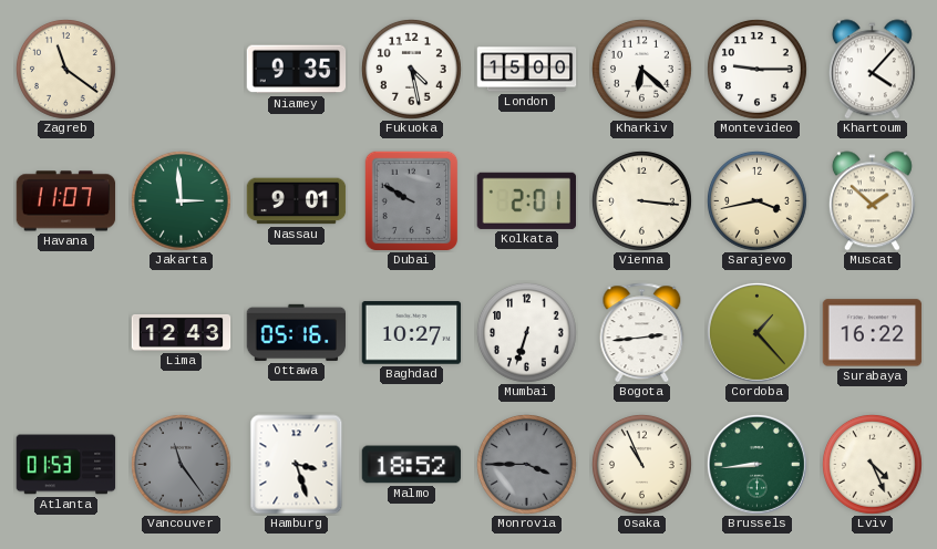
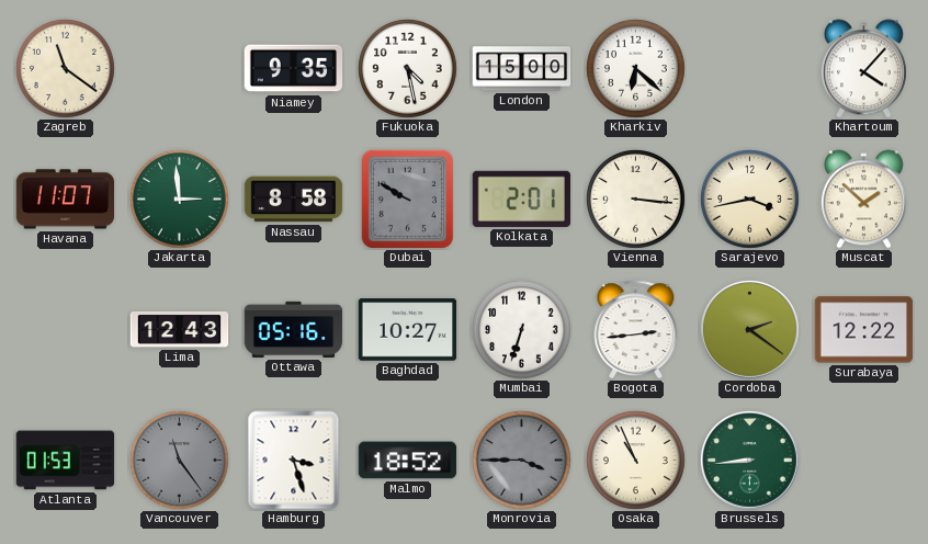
Montevideo: 9:15 -> none
Nassau: 9:01 -> 8:58
Cordoba: 1:23 -> 2:21
Surabaya: 16:22 -> 12:22
Lviv: 4:26 -> none
